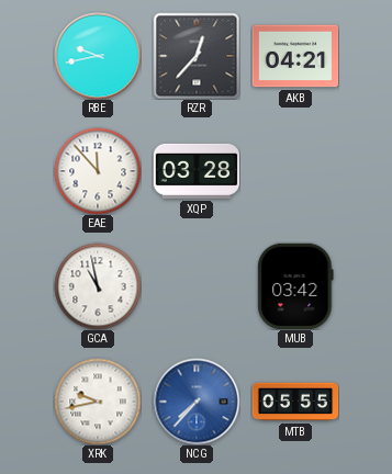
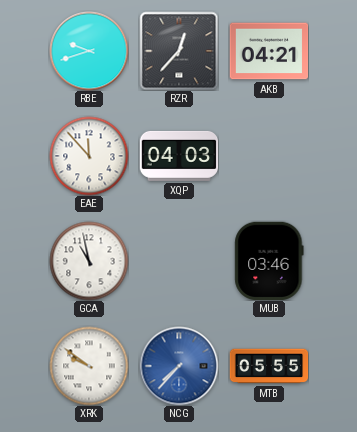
RBE: 9:43 -> 9:42
XQP: 03:28 -> 04:03
MUB: 03:42 -> 03:46
XRK: 9:43 -> 9:51
